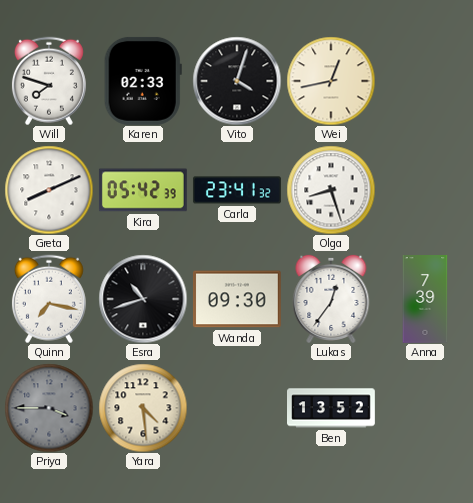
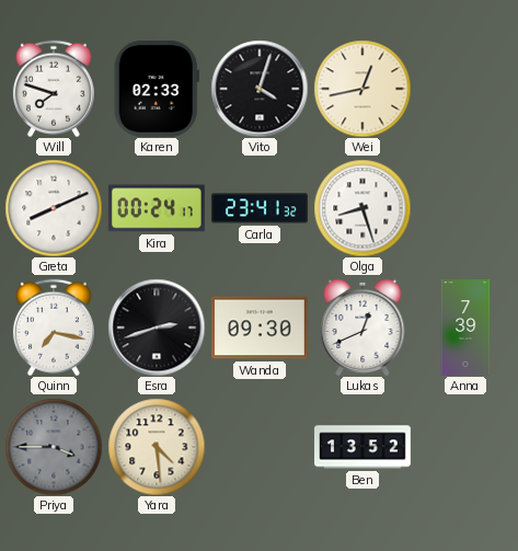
Kira: 05:42 -> 00:24
Esra: 10:42 -> 2:42
Lukas: 12:36 -> 12:41
